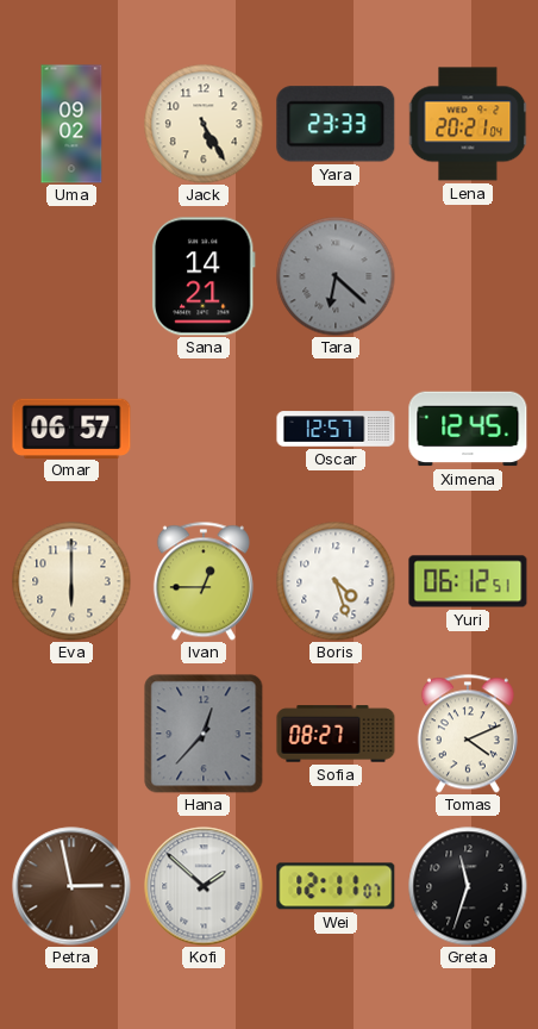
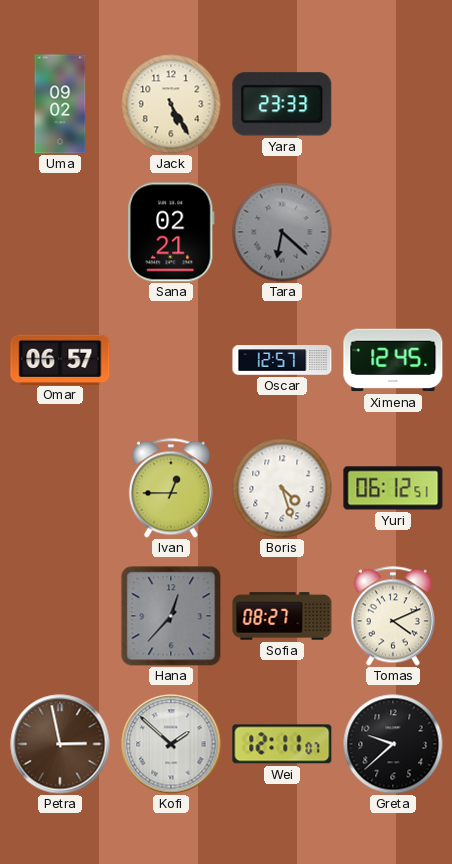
Lena: 20:21 -> none
Sana: 14:21 -> 02:21
Eva: 6:00 -> none
Greta: 11:33 -> 9:38
